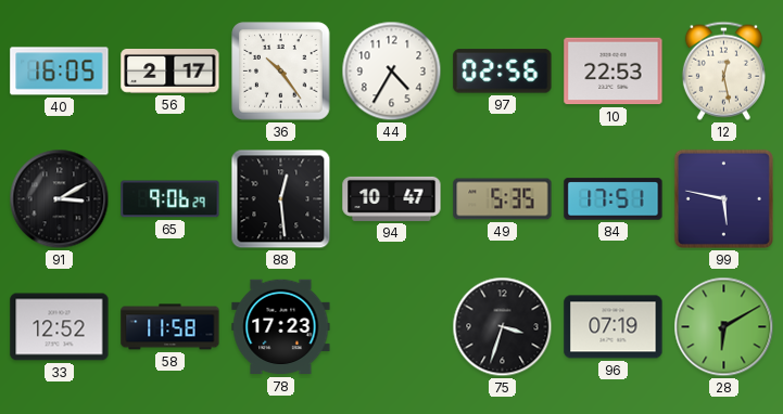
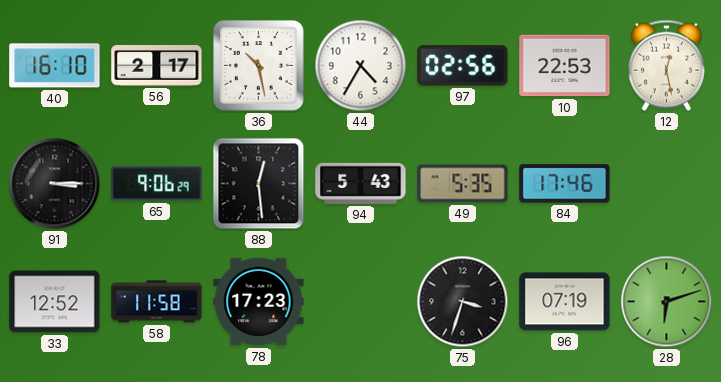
40: 16:05 -> 16:10
36: 10:24 -> 10:28
91: 3:10 -> 3:15
94: 10:47 -> 5:43
84: 17:51 -> 17:46
99: 5:47 -> none
28: 6:10 -> 6:12
